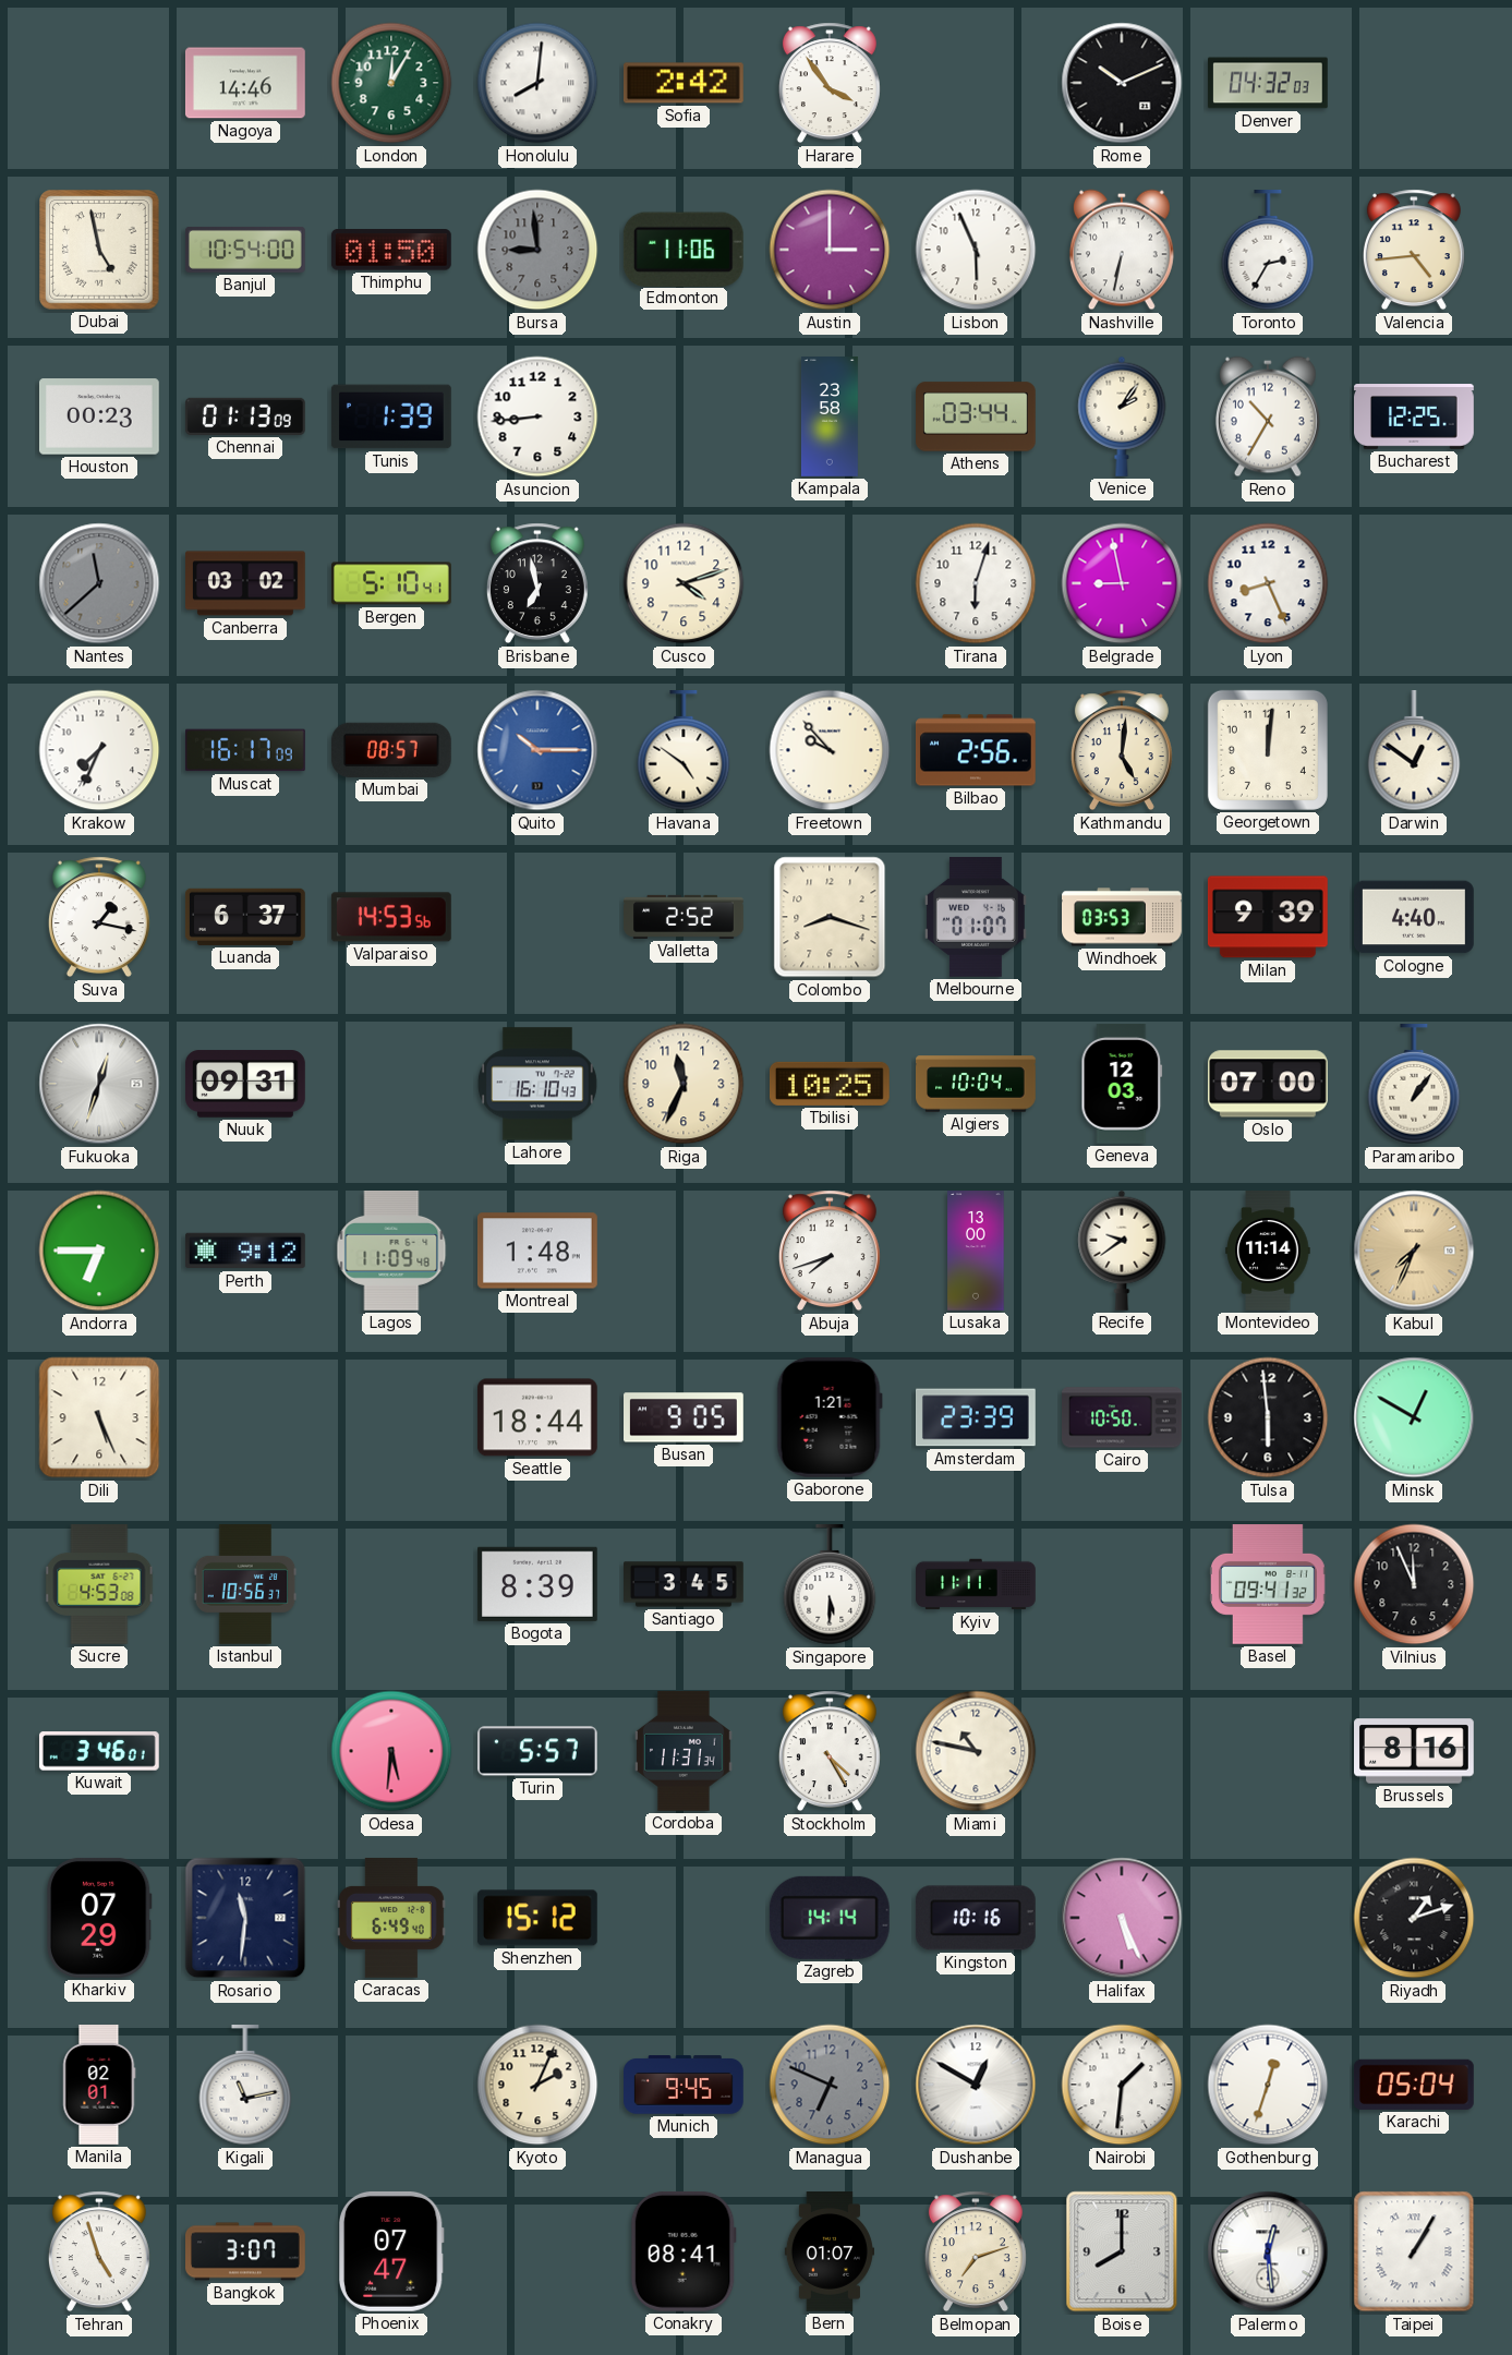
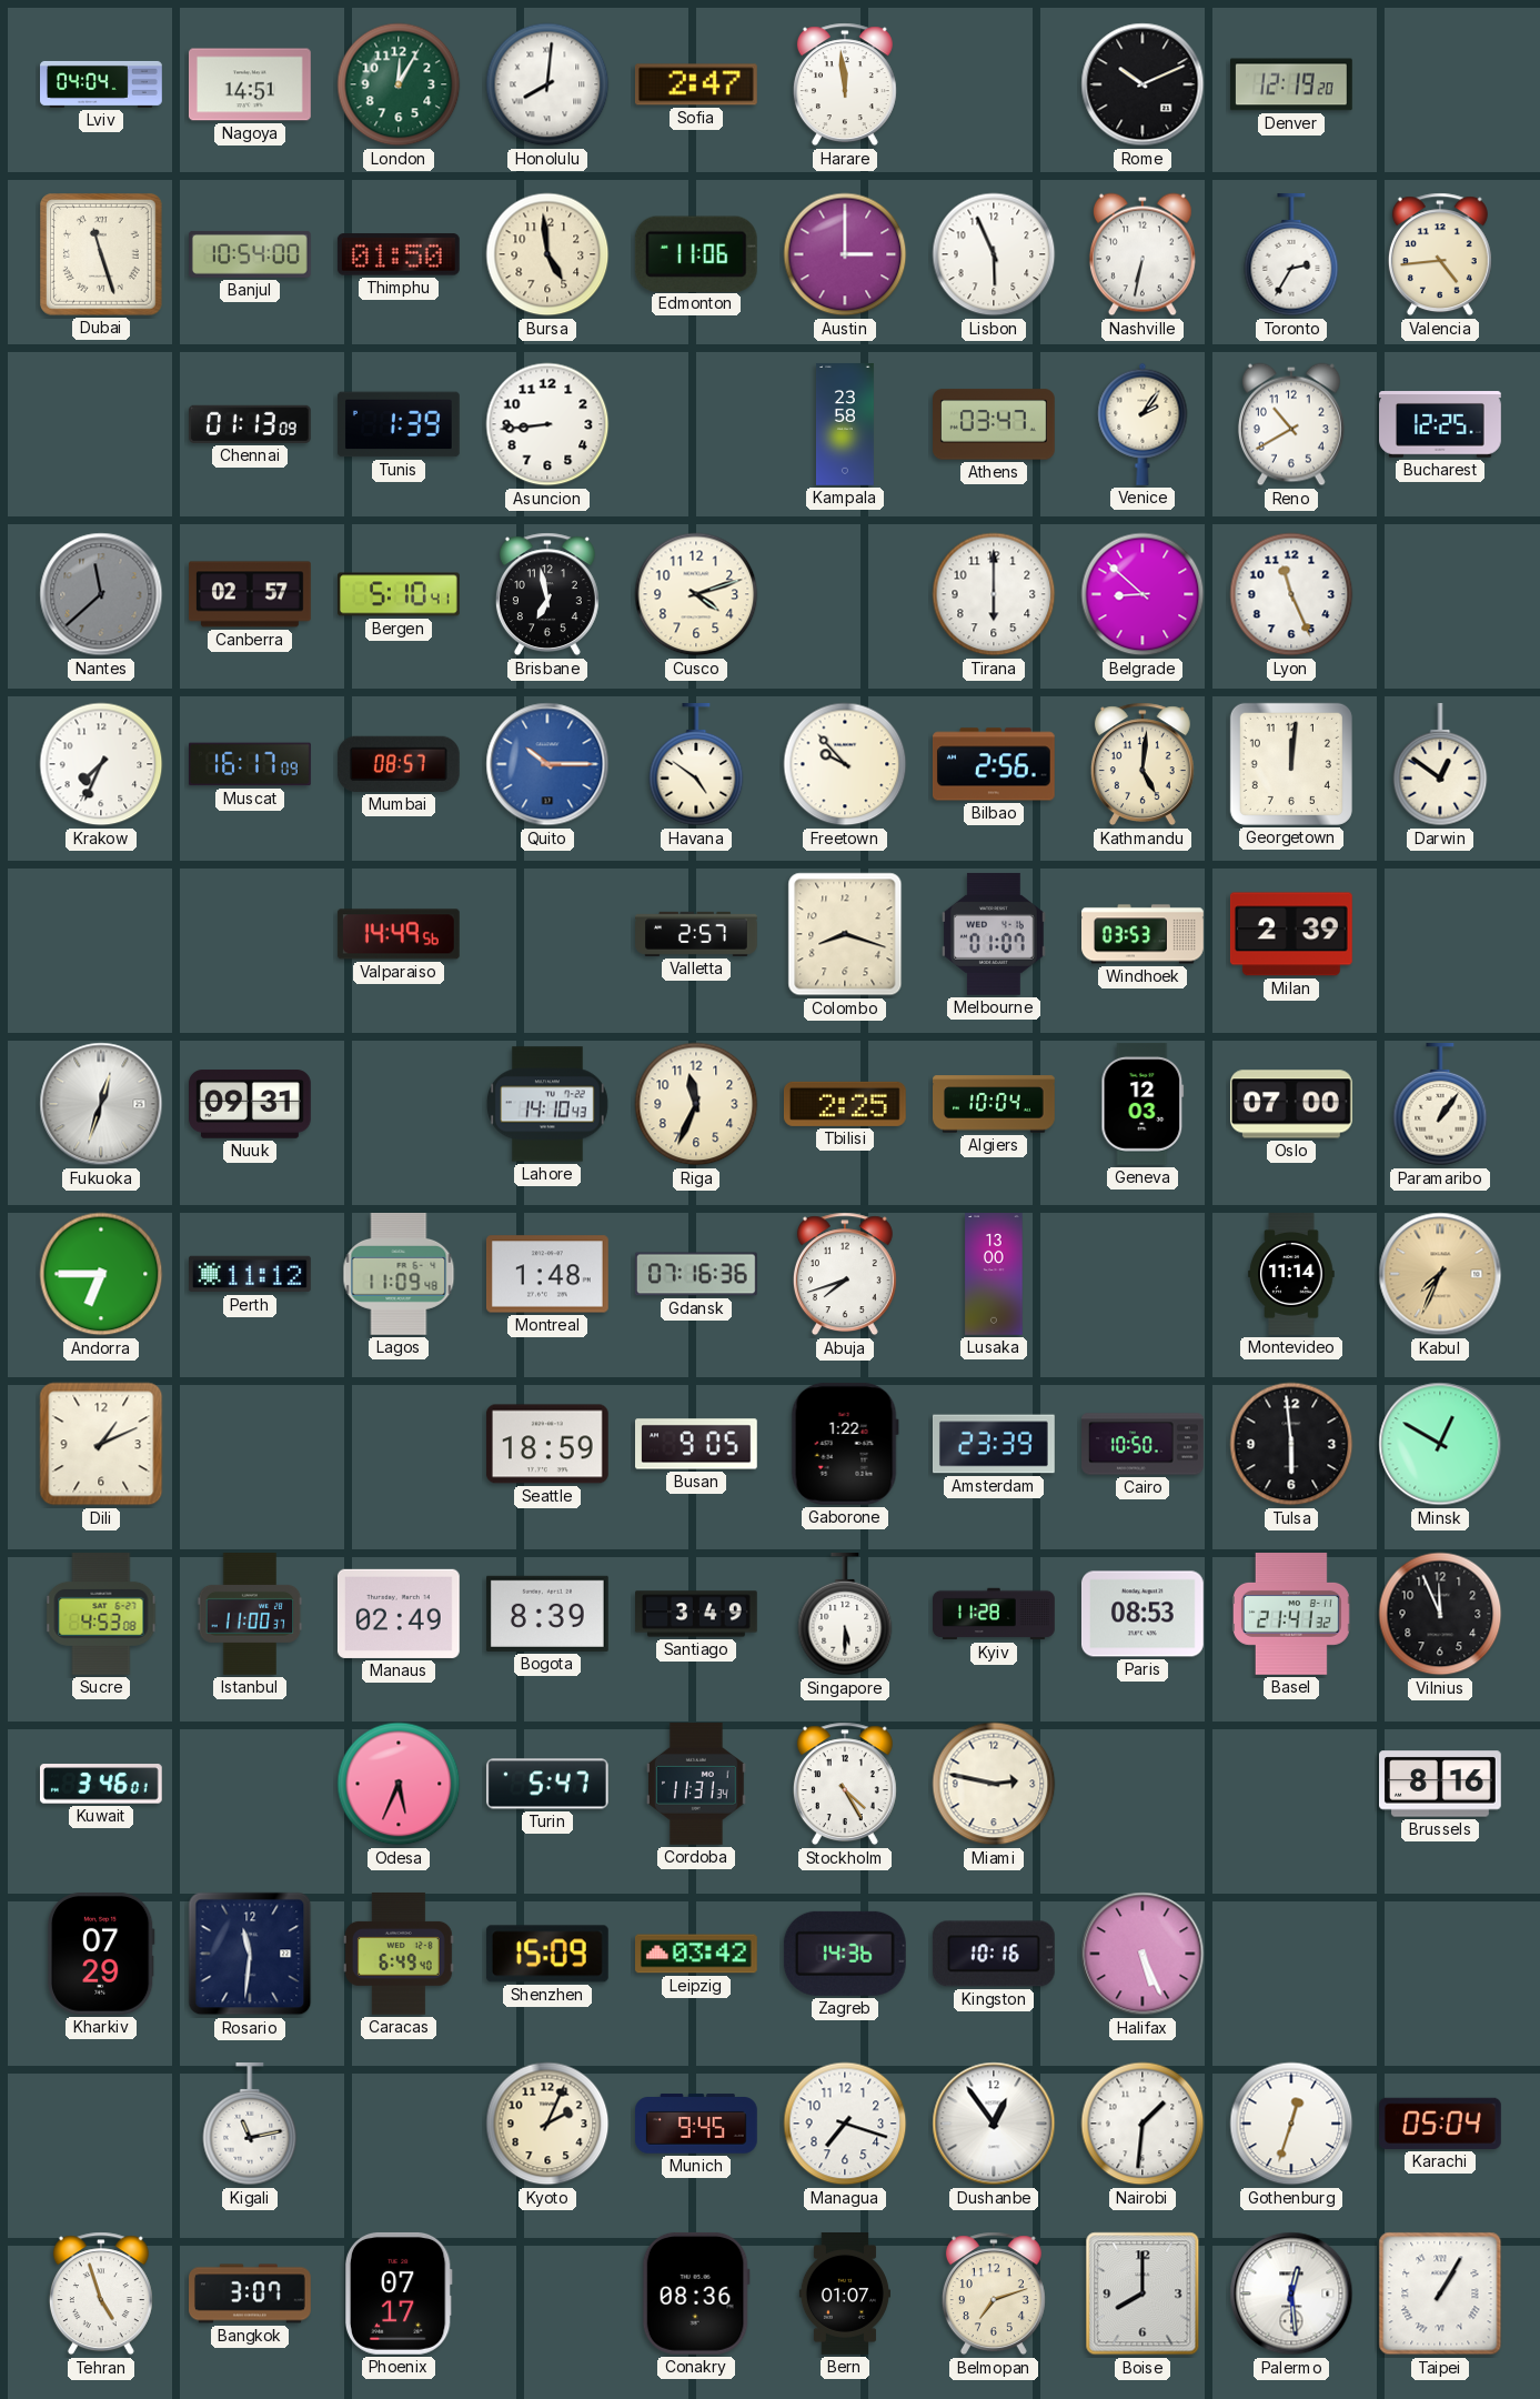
Lviv: none -> 04:04
Nagoya: 14:46 -> 14:51
Sofia: 2:42 -> 2:47
Harare: 3:54 -> 11:59
Denver: 04:32 -> 12:19
Dubai: 4:58 -> 11:27
Bursa: 8:59 -> 4:59
Bursa dial: grey -> cream
Houston: 00:23 -> none
Athens: 03:44 -> 03:47
Reno: 10:35 -> 10:40
Canberra: 03:02 -> 02:57
Tirana: 6:03 -> 6:00
Belgrade: 8:58 -> 8:52
Lyon: 8:26 -> 11:26
Suva: 1:17 -> none
Luanda: 6:37 -> none
Valparaiso: 14:53 -> 14:49
Valletta: 2:52 -> 2:57
Milan: 9:39 -> 2:39
Cologne: 4:40 -> none
Lahore: 16:10 -> 14:10
Tbilisi: 10:25 -> 2:25
Perth: 9:12 -> 11:12
Gdansk: none -> 07:16
Recife: 9:39 -> none
Dili: 5:26 -> 1:11
Seattle: 18:44 -> 18:59
Gaborone: 1:21 -> 1:22
Istanbul: 10:56 -> 11:00
Manaus: none -> 02:49
Santiago: 3:45 -> 3:49
Kyiv: 11:11 -> 11:28
Paris: none -> 08:53
Basel: 09:41 -> 21:41
Odesa: 5:31 -> 5:34
Turin: 5:57 -> 5:47
Miami: 10:47 -> 2:47
Shenzhen: 15:12 -> 15:09
Leipzig: none -> 03:42
Zagreb: 14:14 -> 14:36
Riyadh: 1:12 -> none
Manila: 02:01 -> none
Managua: 6:49 -> 7:18
Managua dial: grey -> white
Dushanbe: 12:50 -> 12:54
Phoenix: 07:47 -> 07:17
Conakry: 08:41 -> 08:36
